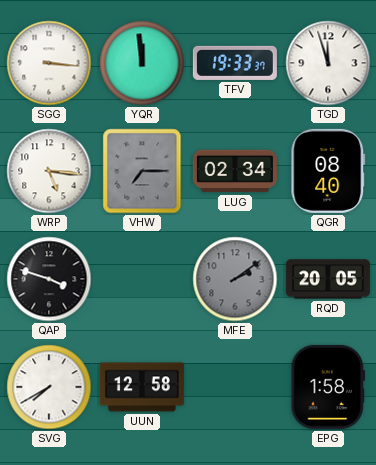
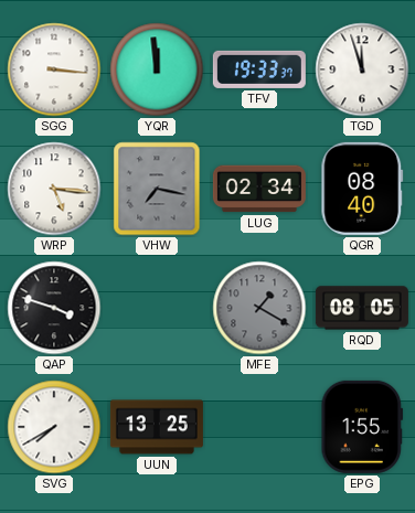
VHW: 7:15 -> 7:17
MFE: 2:09 -> 1:20
RQD: 20:05 -> 08:05
UUN: 12:58 -> 13:25
EPG: 1:58 -> 1:55
